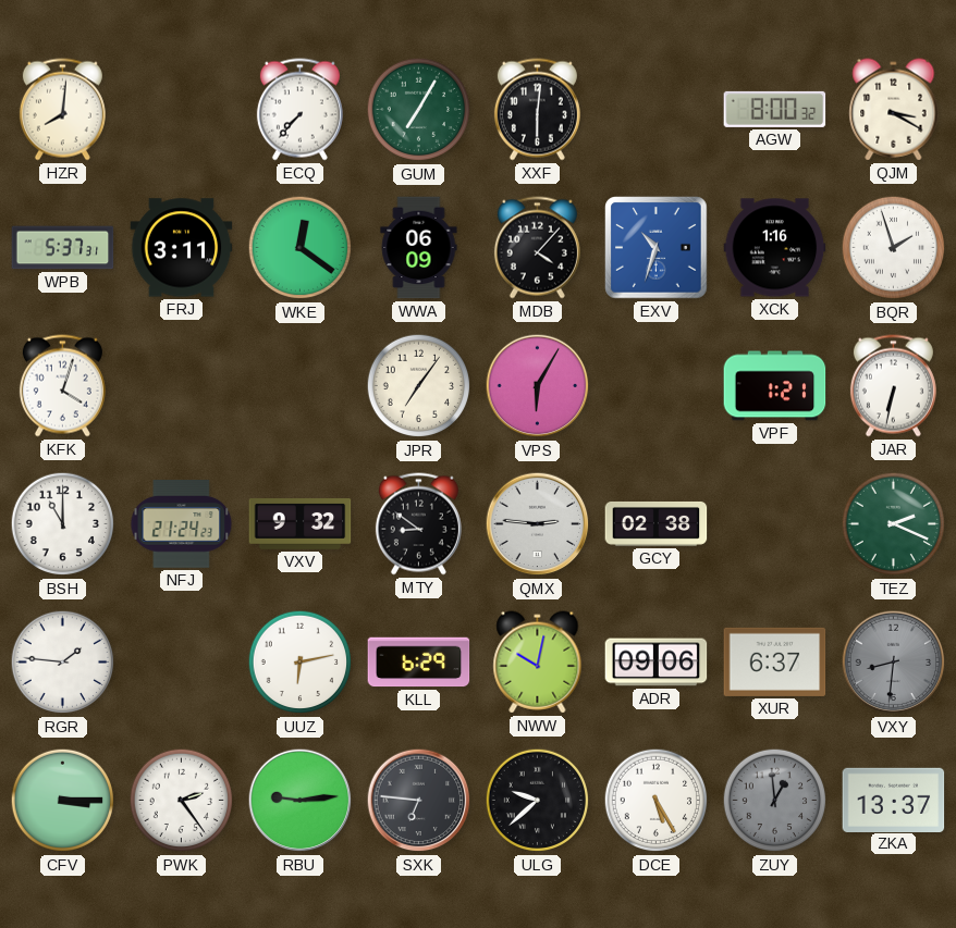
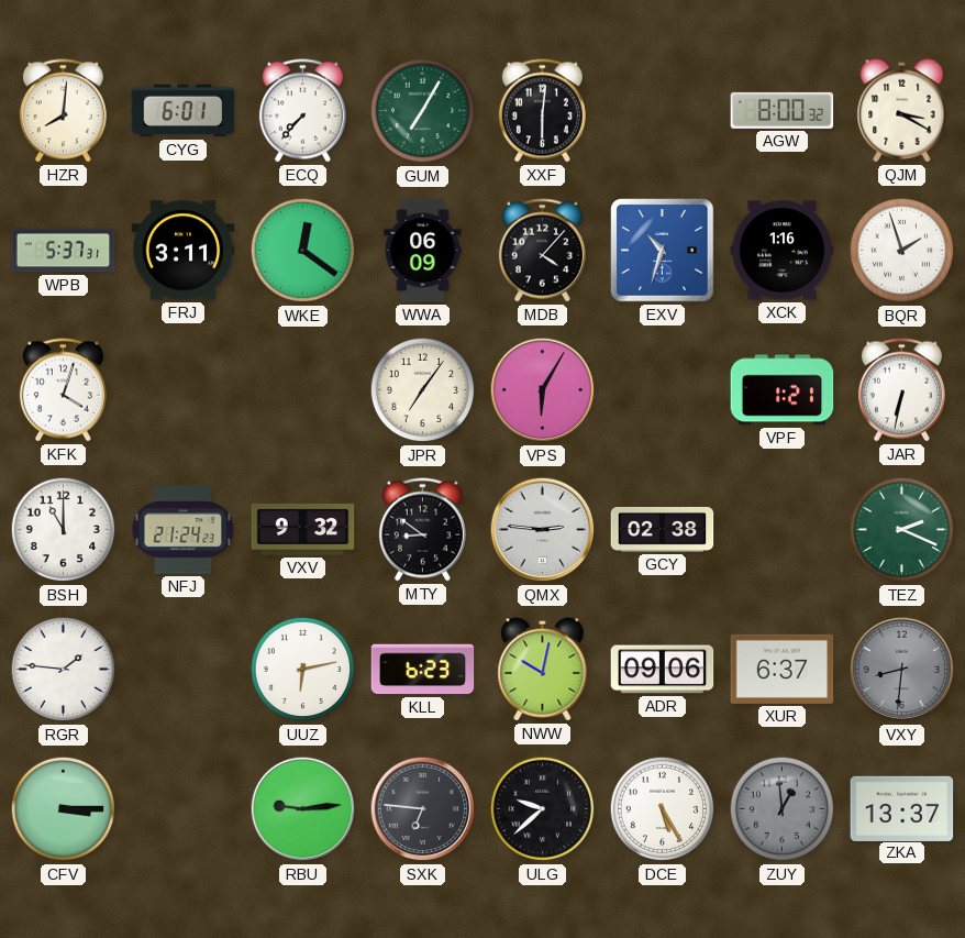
CYG: none -> 6:01
KLL: 6:29 -> 6:23
PWK: 2:24 -> none
